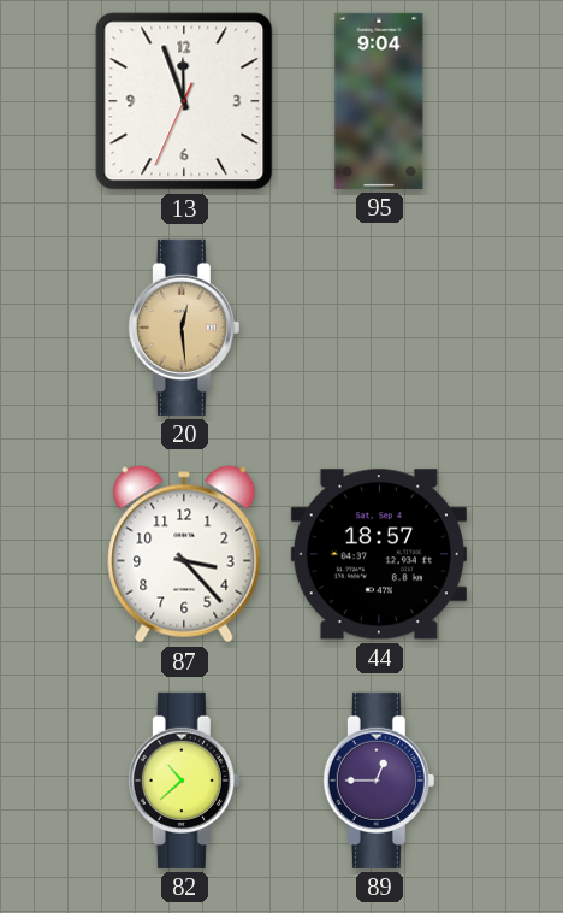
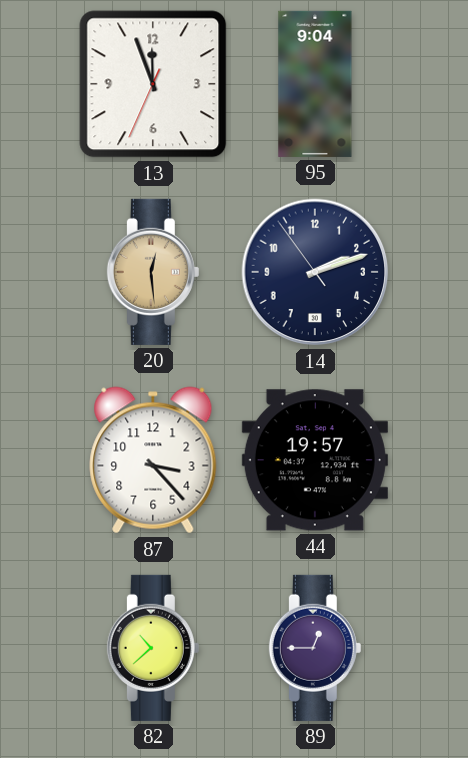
14: none -> 2:11
44: 18:57 -> 19:57
